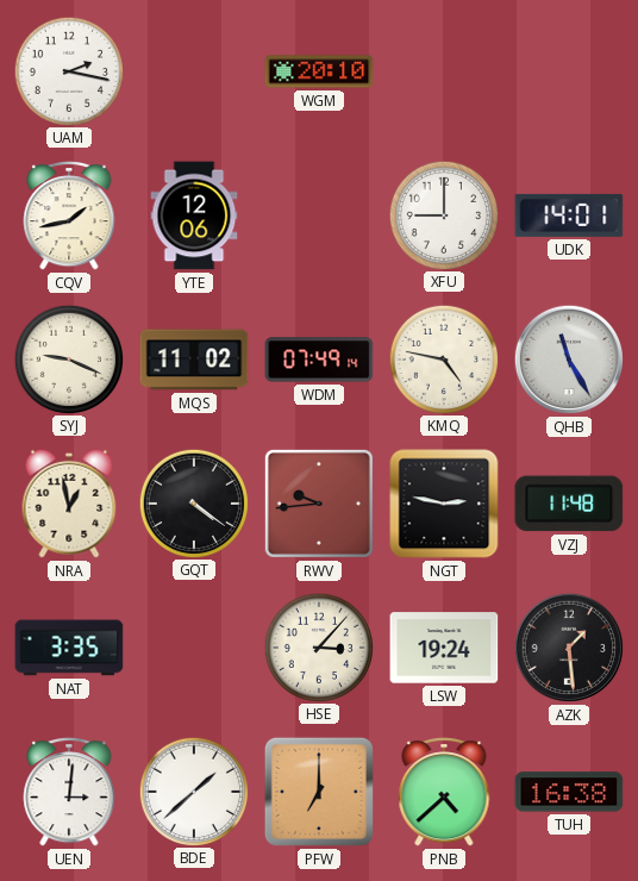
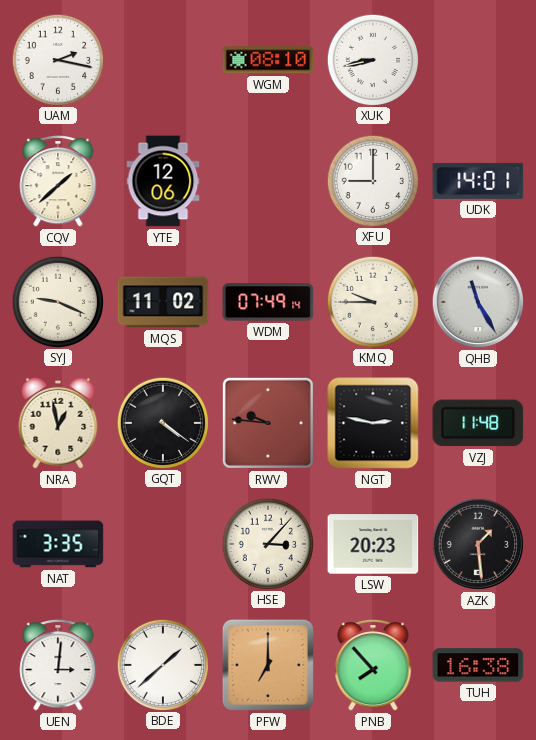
WGM: 20:10 -> 08:10
XUK: none -> 8:43
CQV: 1:43 -> 1:38
KMQ: 4:47 -> 9:45
RWV: 9:44 -> 9:46
LSW: 19:24 -> 20:23
PNB: 4:38 -> 7:53
